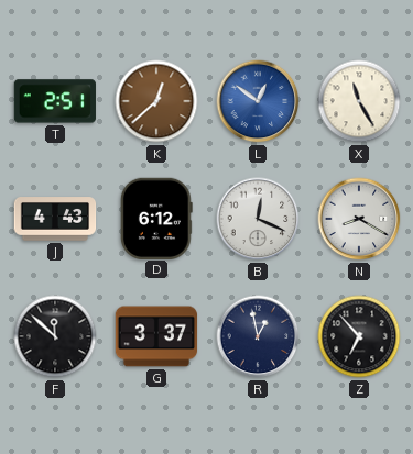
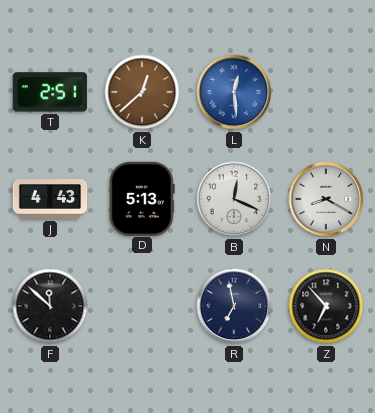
L: 12:51 -> 12:29
X: 11:25 -> none
D: 6:12 -> 5:13
G: 3:37 -> none
R: 12:58 -> 6:58
